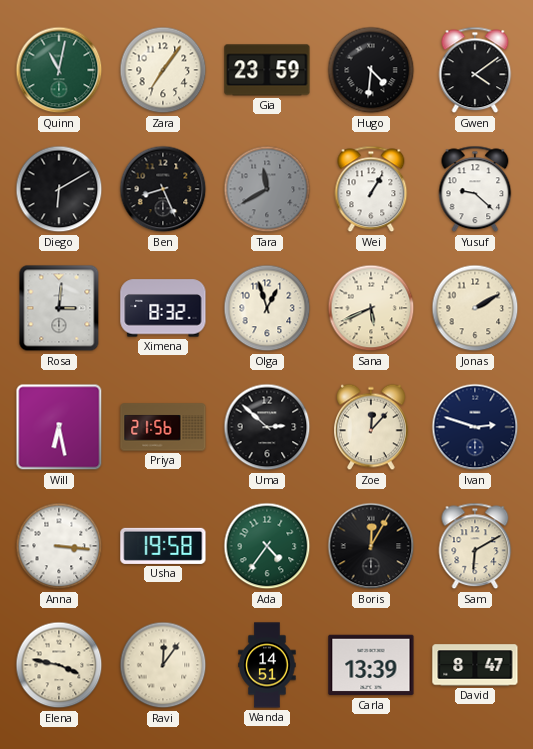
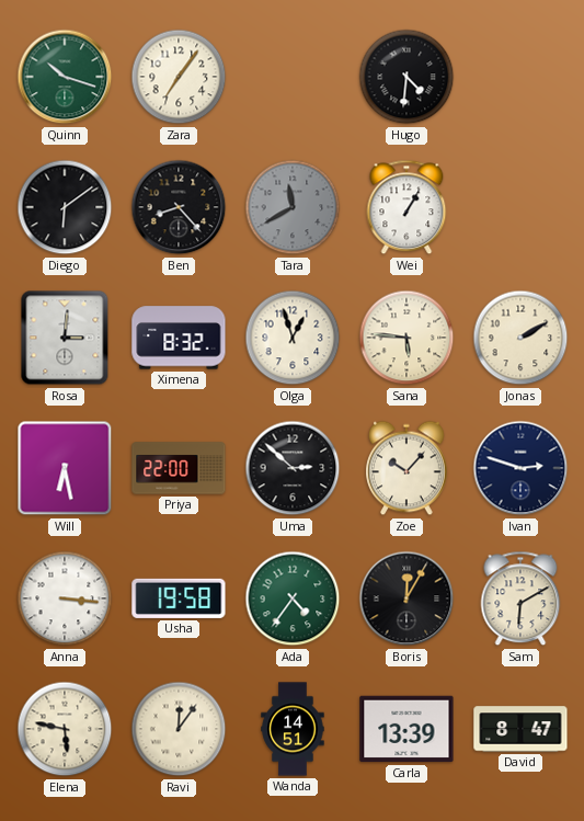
Quinn: 11:02 -> 10:18
Gia: 23:59 -> none
Gwen: 4:09 -> none
Diego: 6:10 -> 6:09
Ben: 8:26 -> 8:23
Yusuf: 9:22 -> none
Sana: 5:41 -> 5:46
Priya: 21:56 -> 22:00
Zoe: 12:07 -> 10:07
Elena: 3:47 -> 5:47
